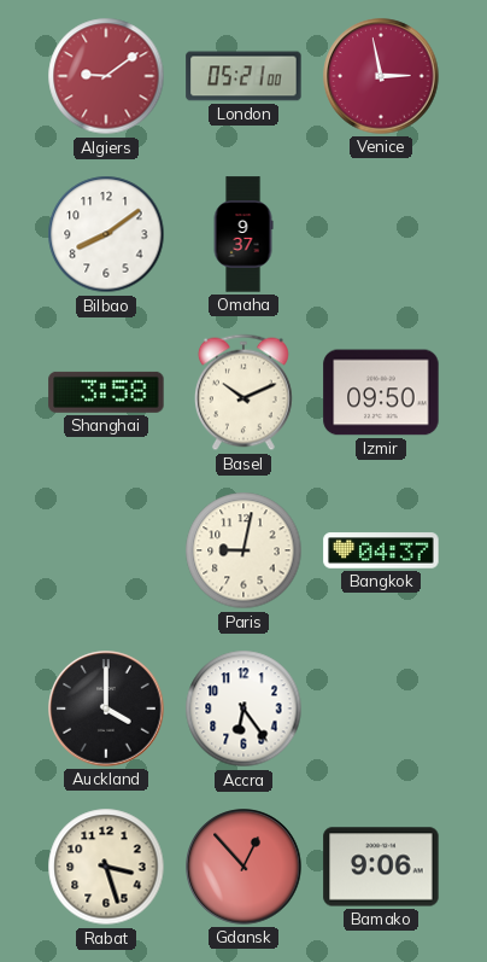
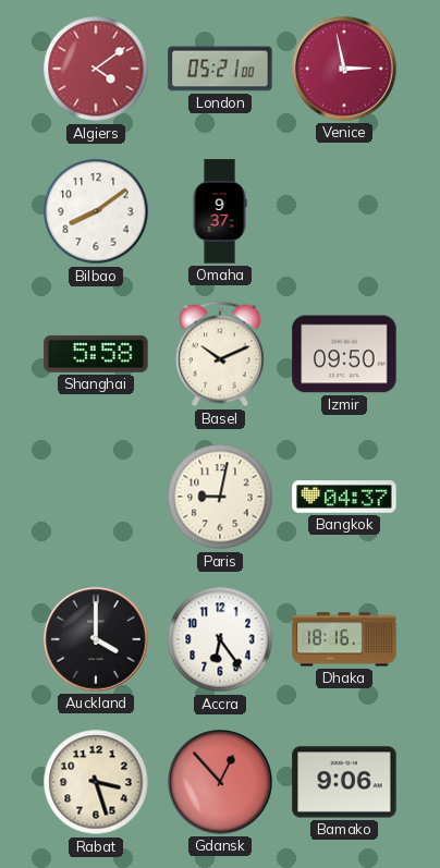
Algiers: 9:09 -> 4:09
Shanghai: 3:58 -> 5:58
Dhaka: none -> 18:16
